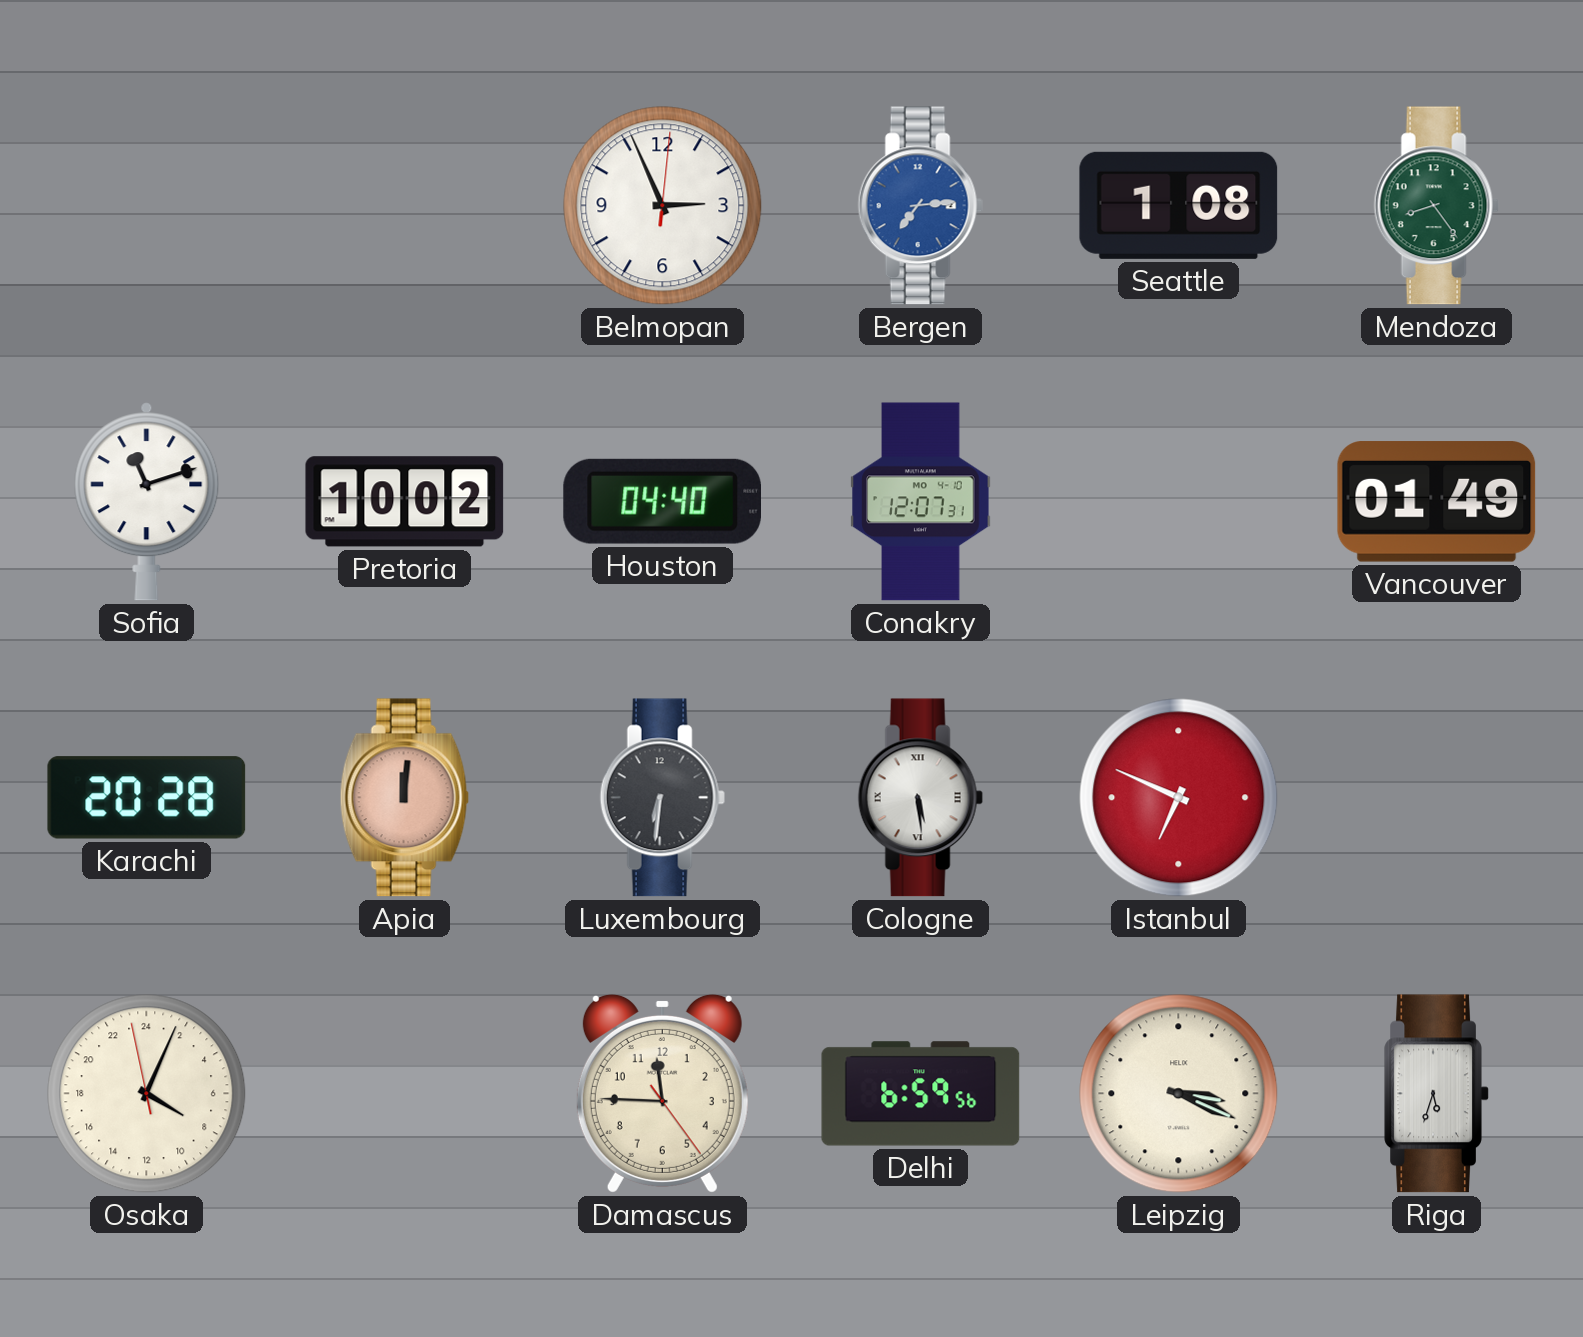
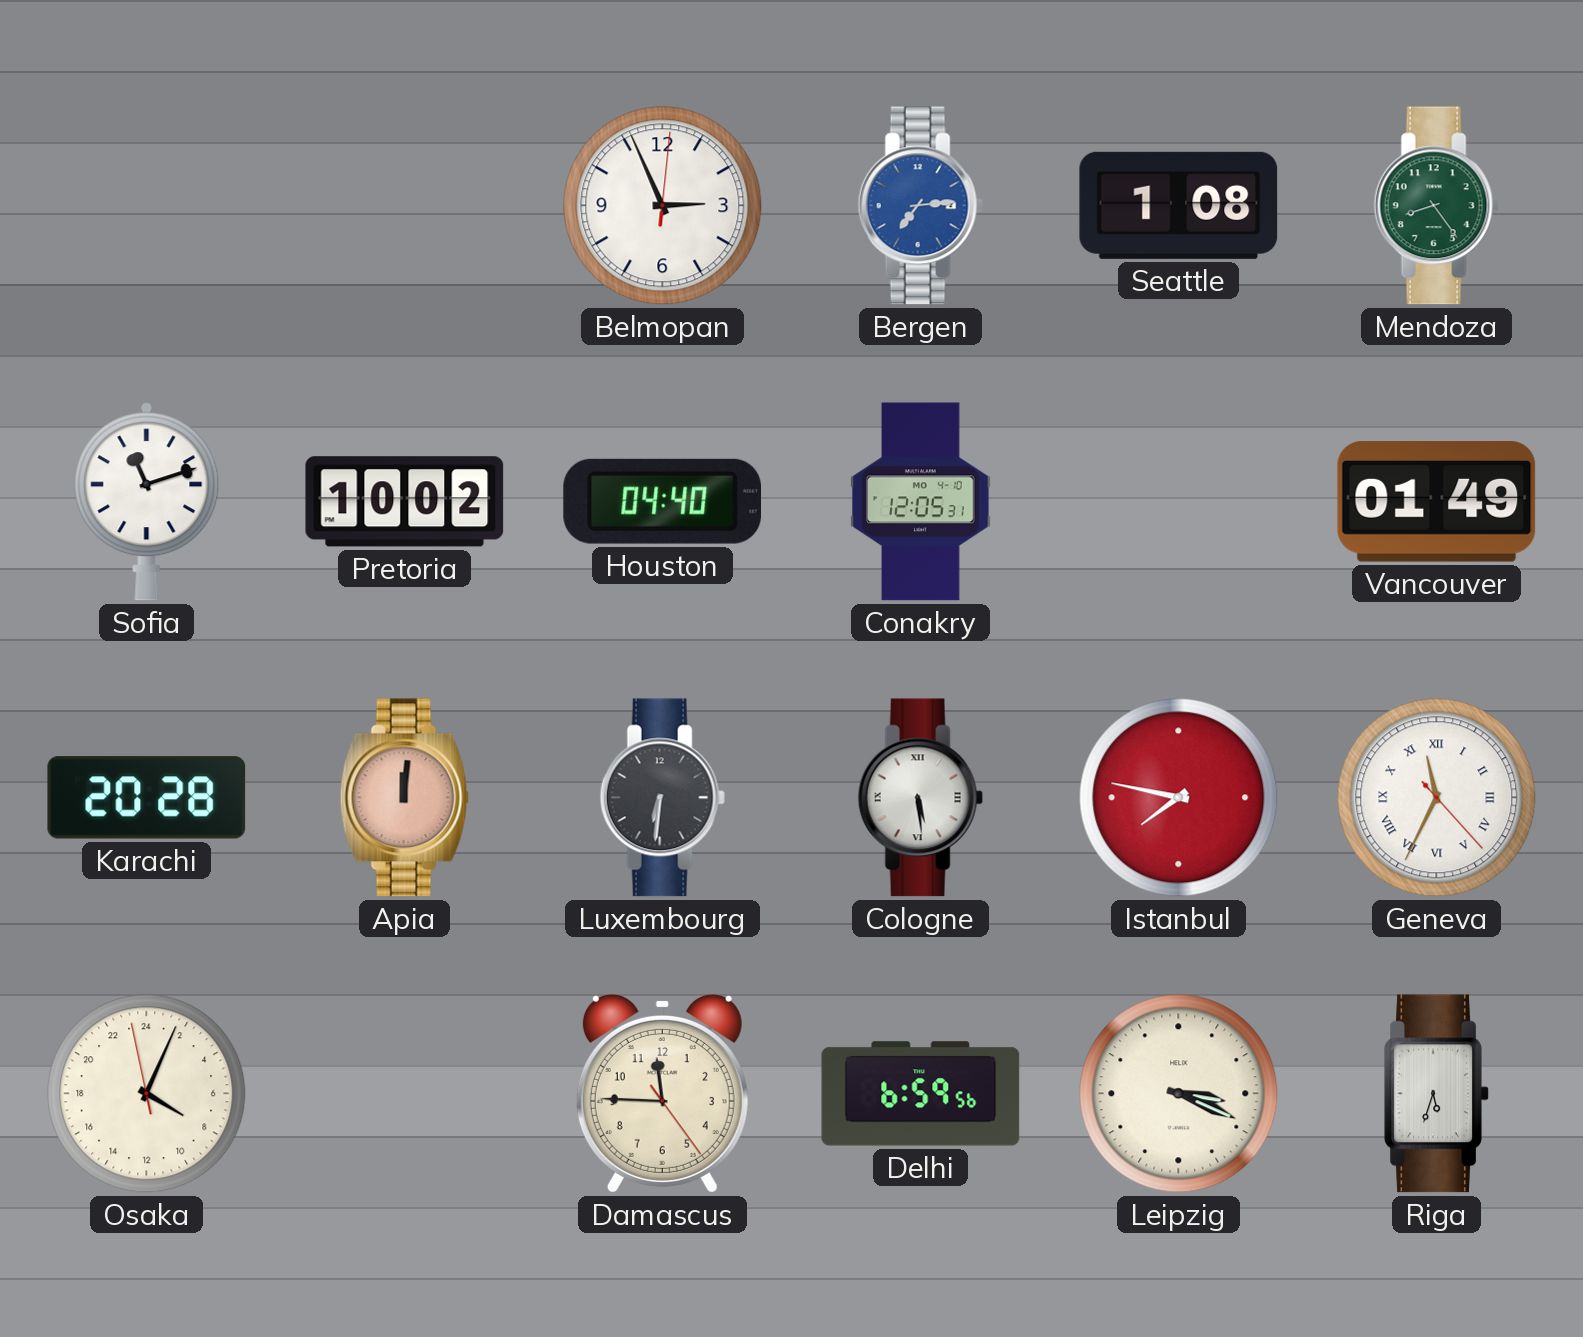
Conakry: 12:07 -> 12:05
Istanbul: 6:49 -> 7:47
Geneva: none -> 11:34
